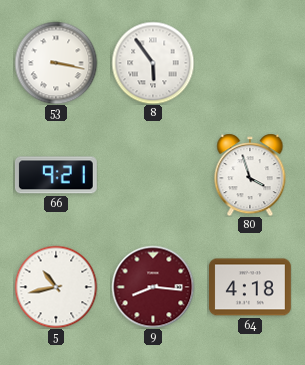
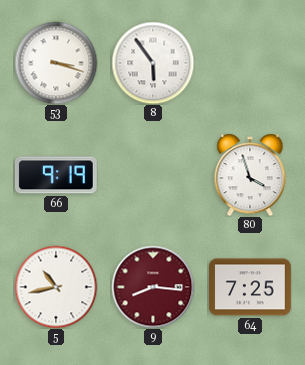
53: 3:17 -> 3:18
66: 9:21 -> 9:19
64: 4:18 -> 7:25
